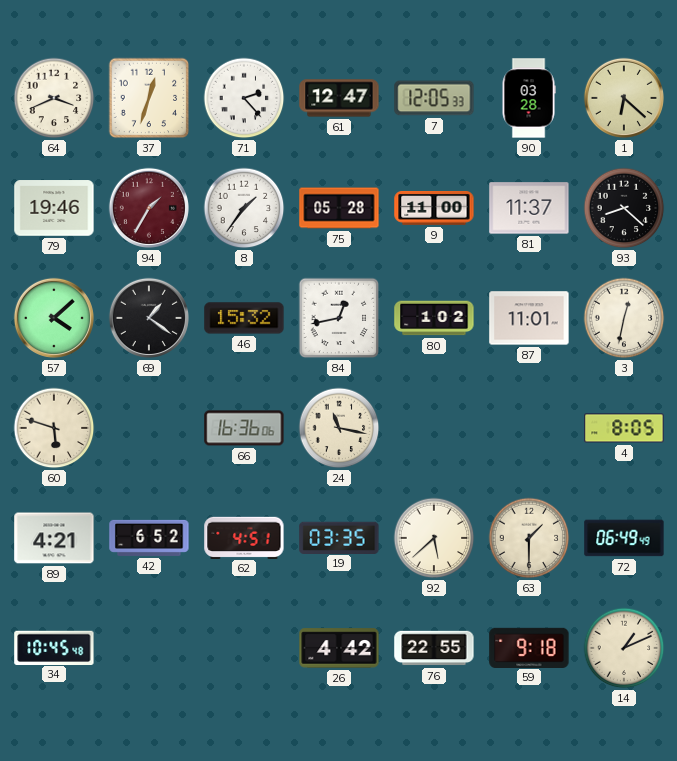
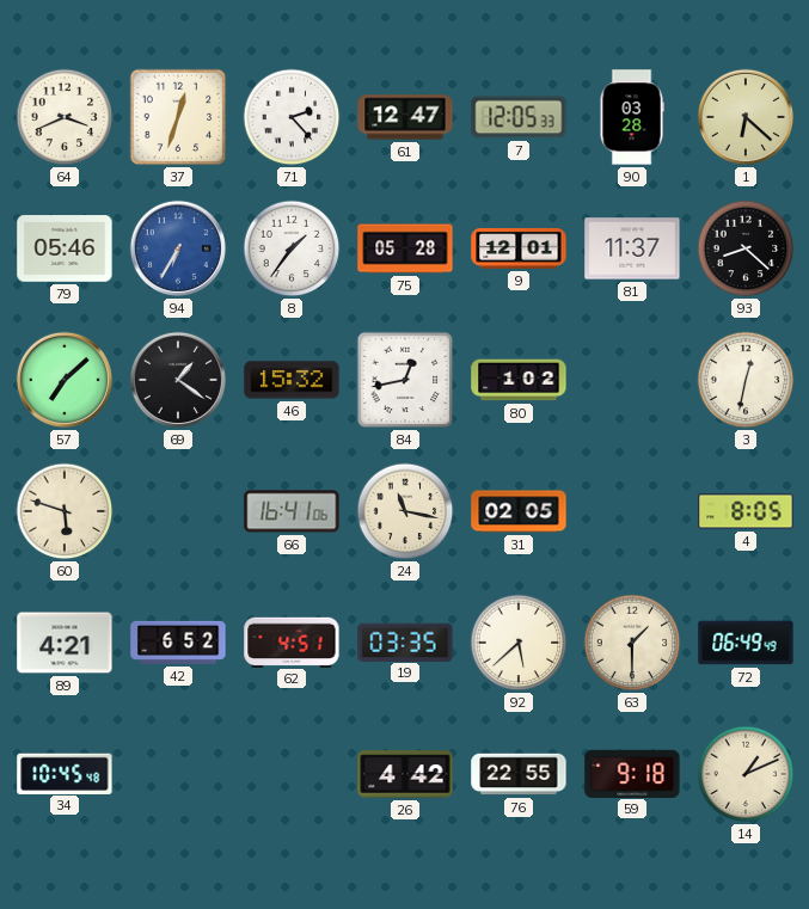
79: 19:46 -> 05:46
94: 1:35 -> 6:35
94 dial: burgundy -> blue
9: 11:00 -> 12:01
57: 4:08 -> 7:08
87: 11:01 -> none
66: 16:36 -> 16:41
31: none -> 02:05
